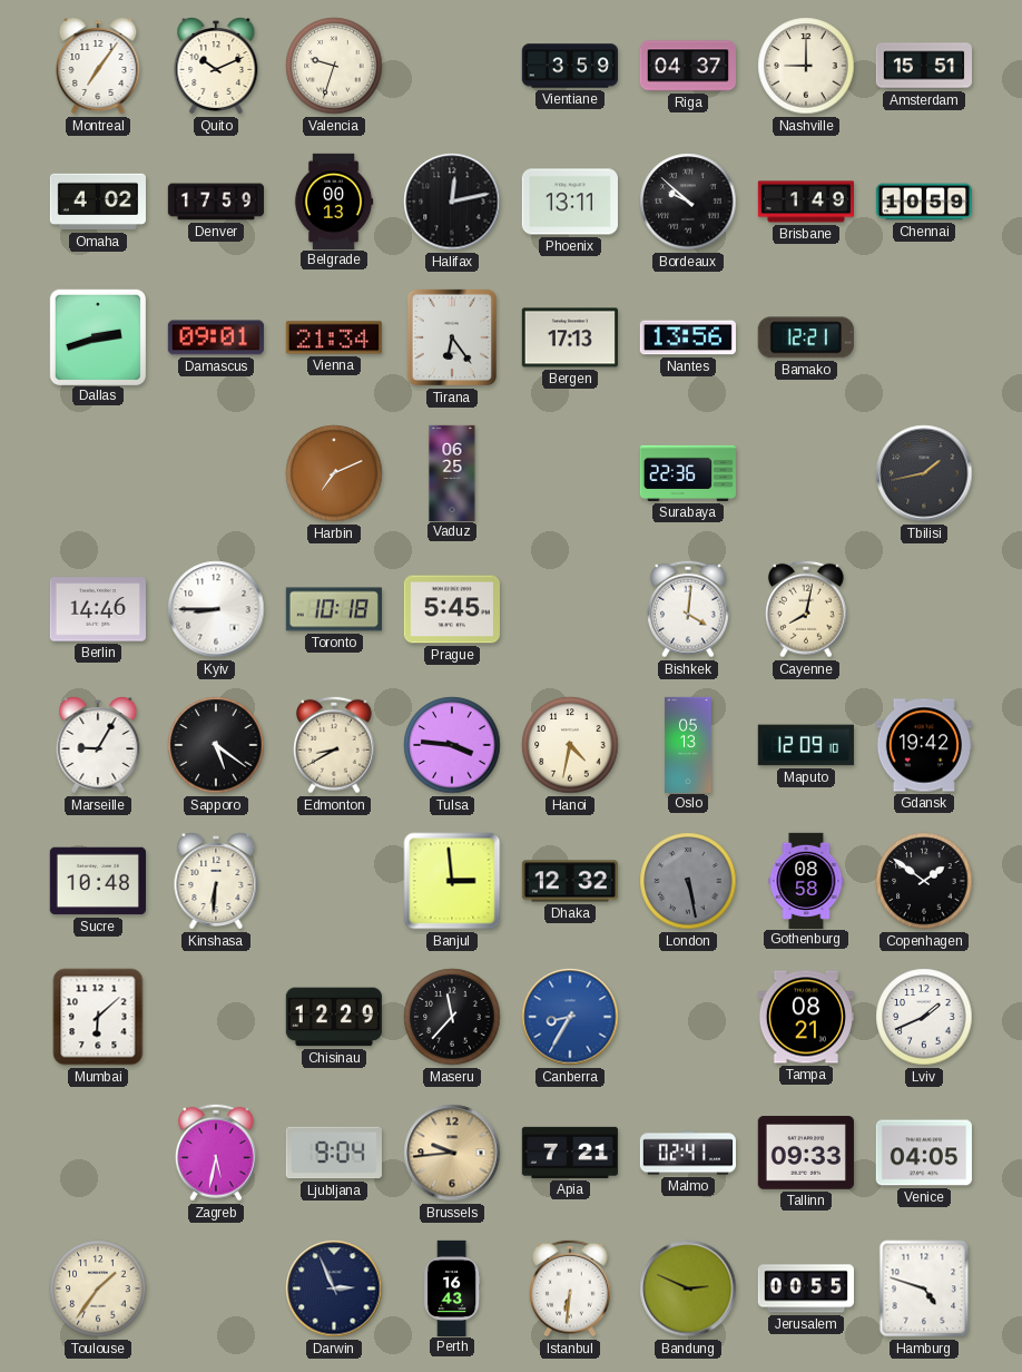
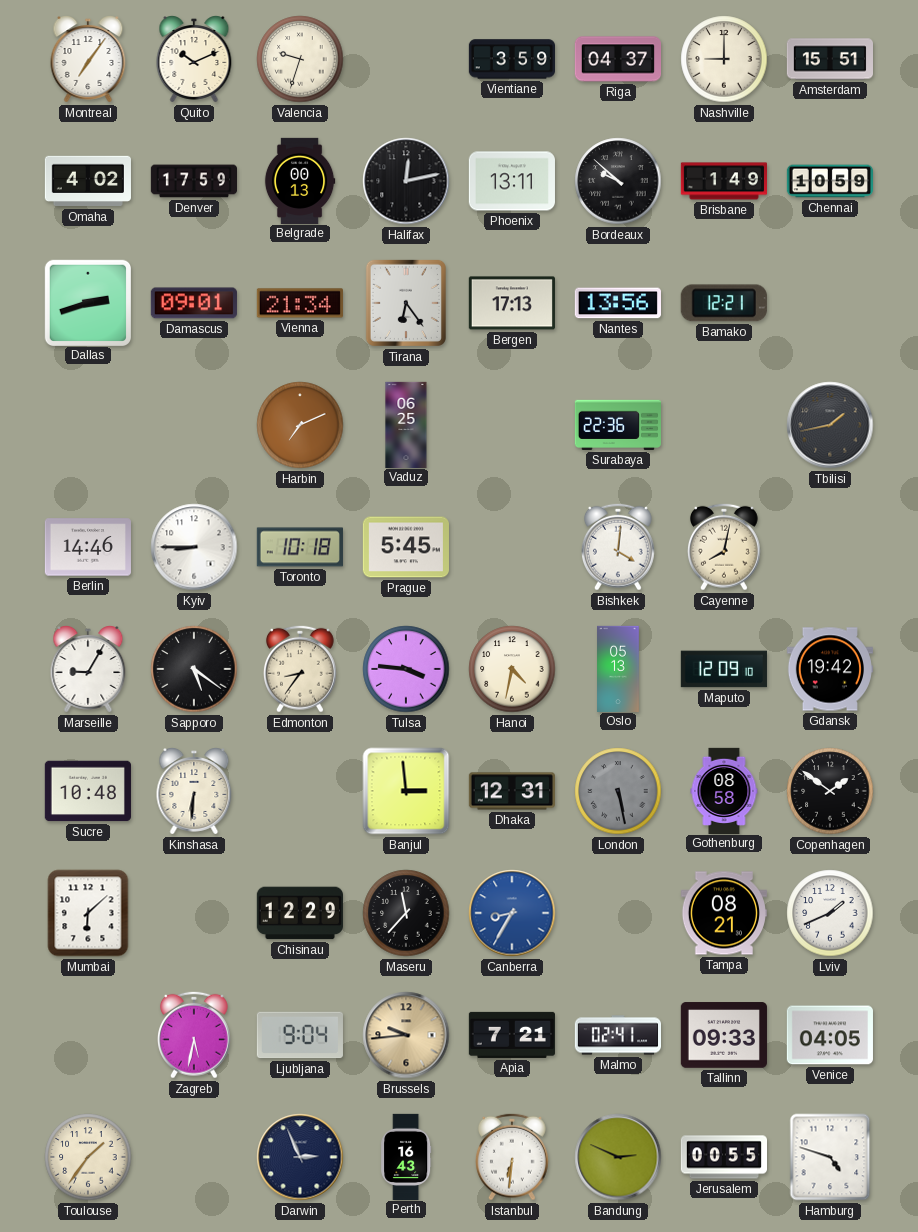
Edmonton: 8:40 -> 8:36
Dhaka: 12:32 -> 12:31
